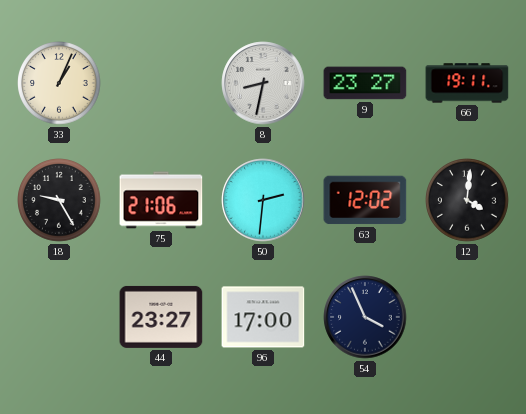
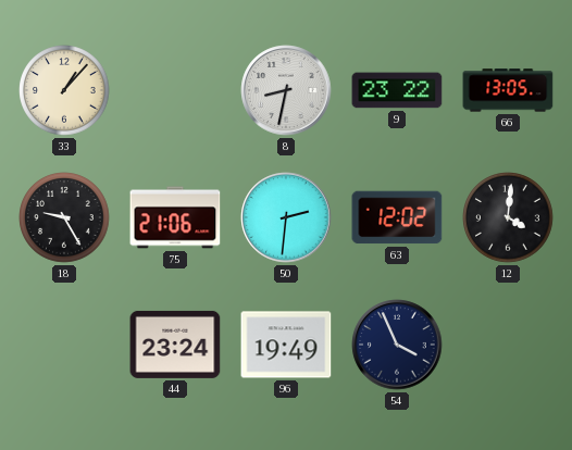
33: 1:04 -> 1:07
9: 23:27 -> 23:22
66: 19:11 -> 13:05
44: 23:27 -> 23:24
96: 17:00 -> 19:49
